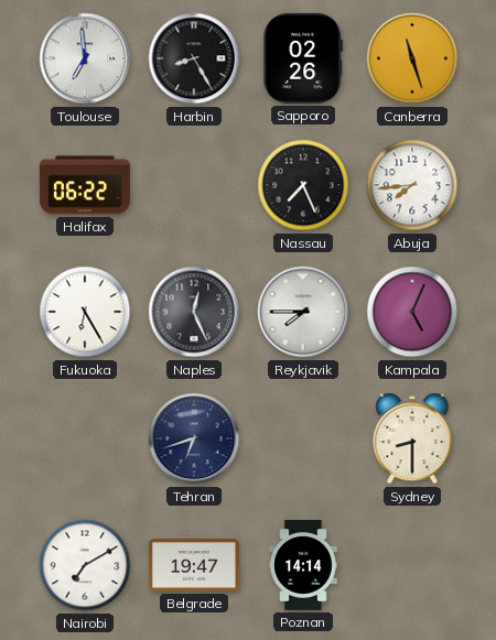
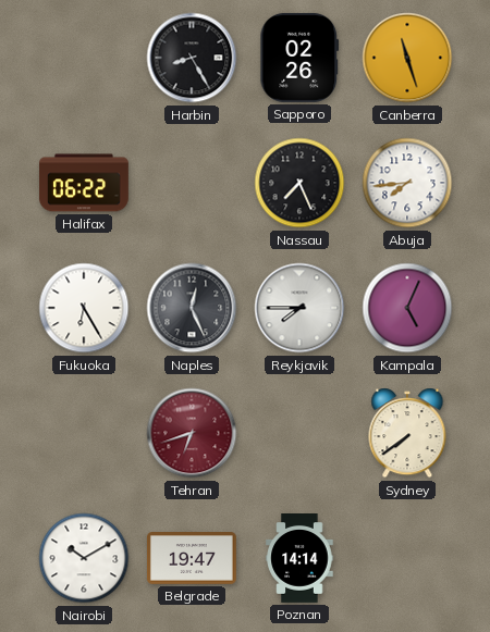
Toulouse: 6:59 -> none
Tehran dial: navy -> burgundy
Sydney: 8:30 -> 7:39
Nairobi: 7:10 -> 10:10
